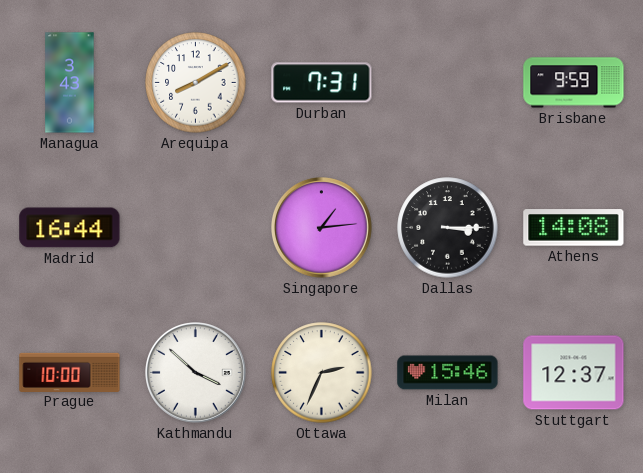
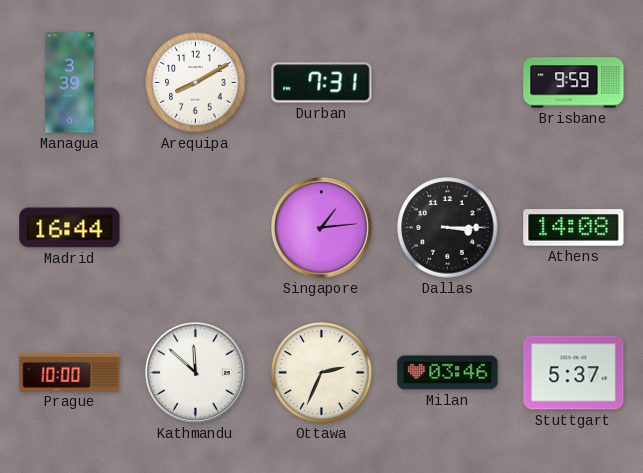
Managua: 3:43 -> 3:39
Kathmandu: 3:52 -> 11:52
Milan: 15:46 -> 03:46
Stuttgart: 12:37 -> 5:37
